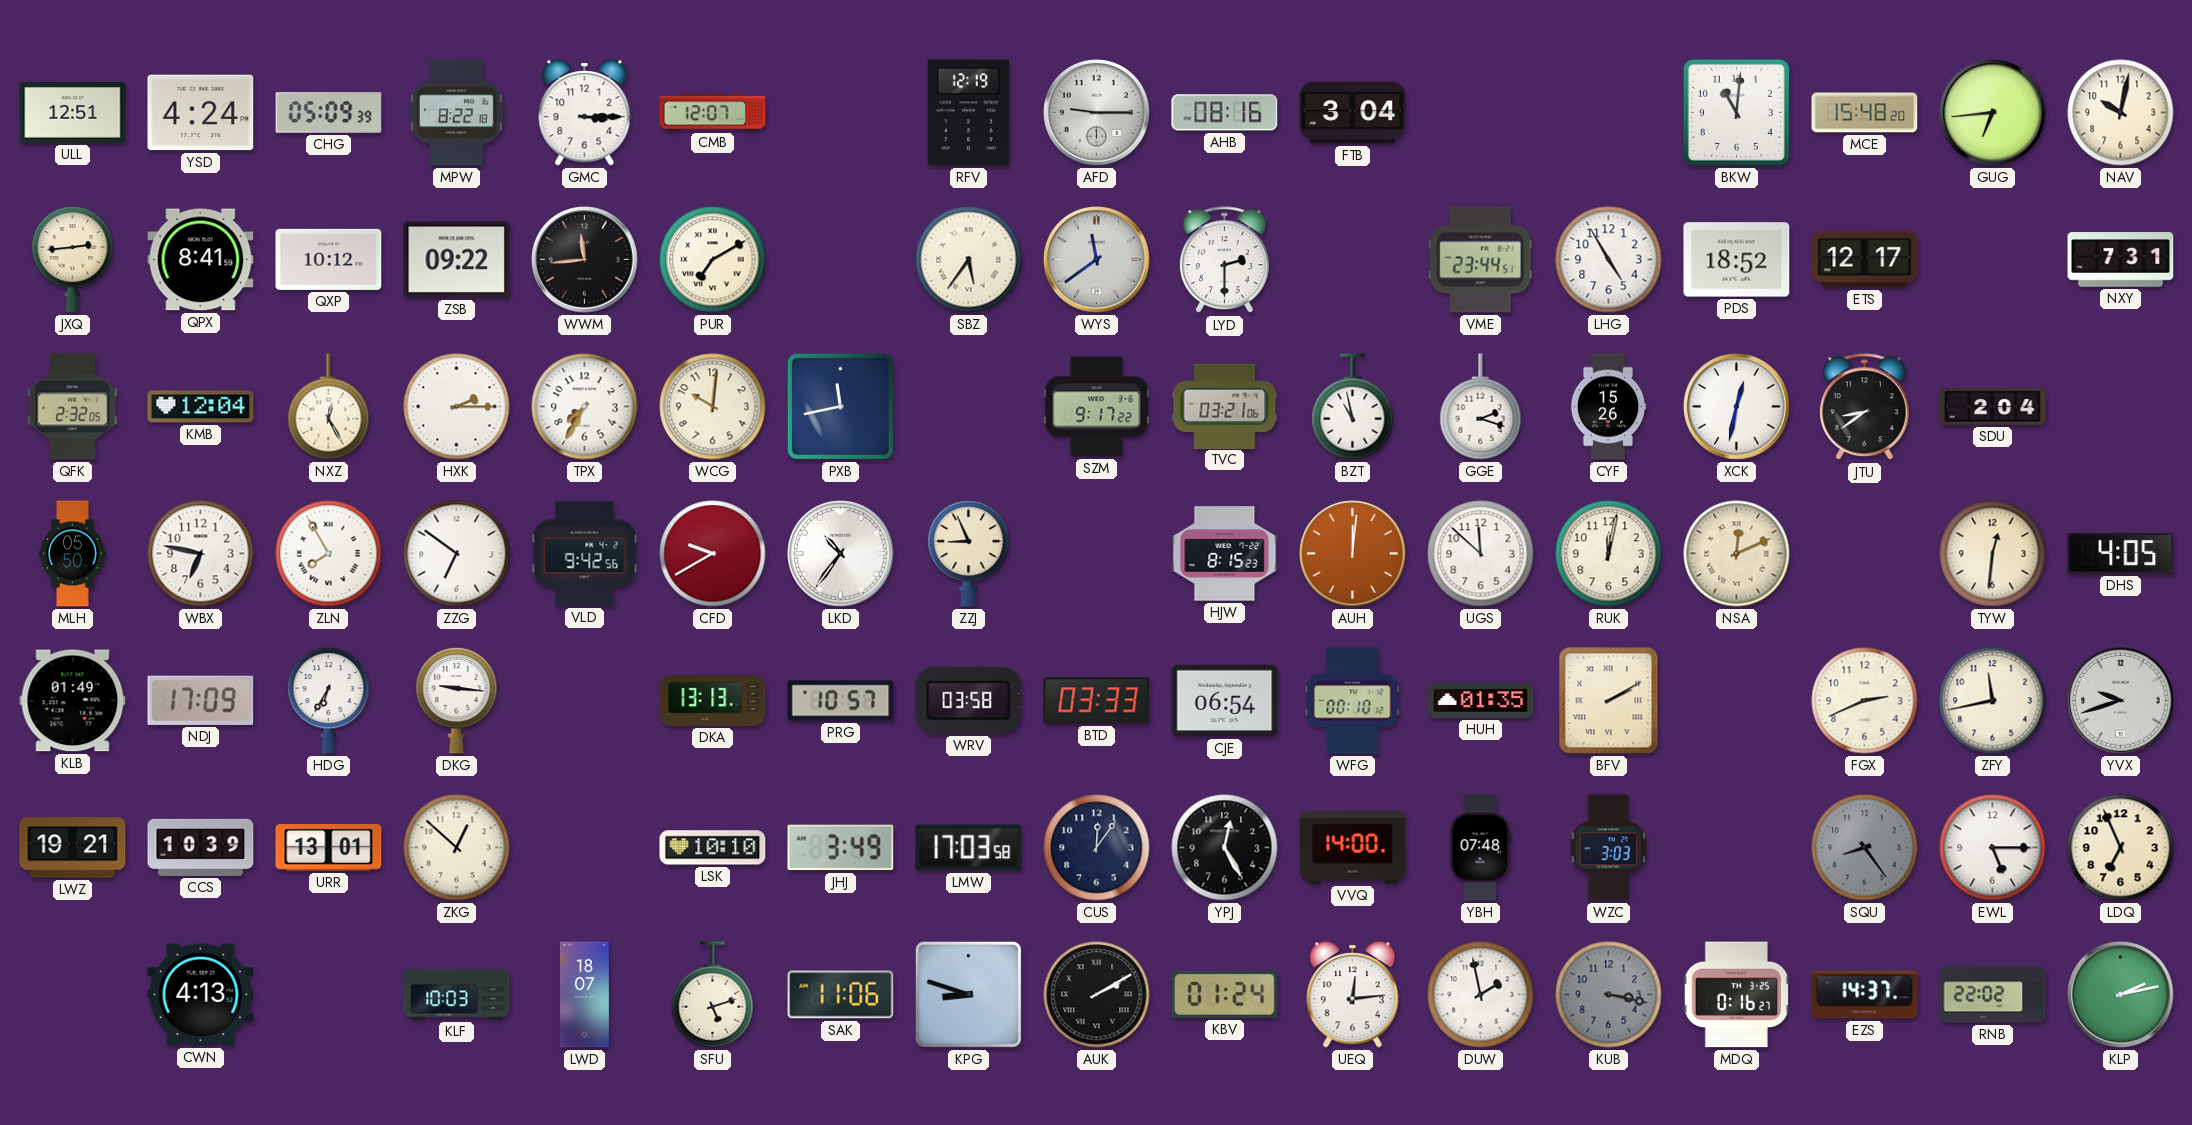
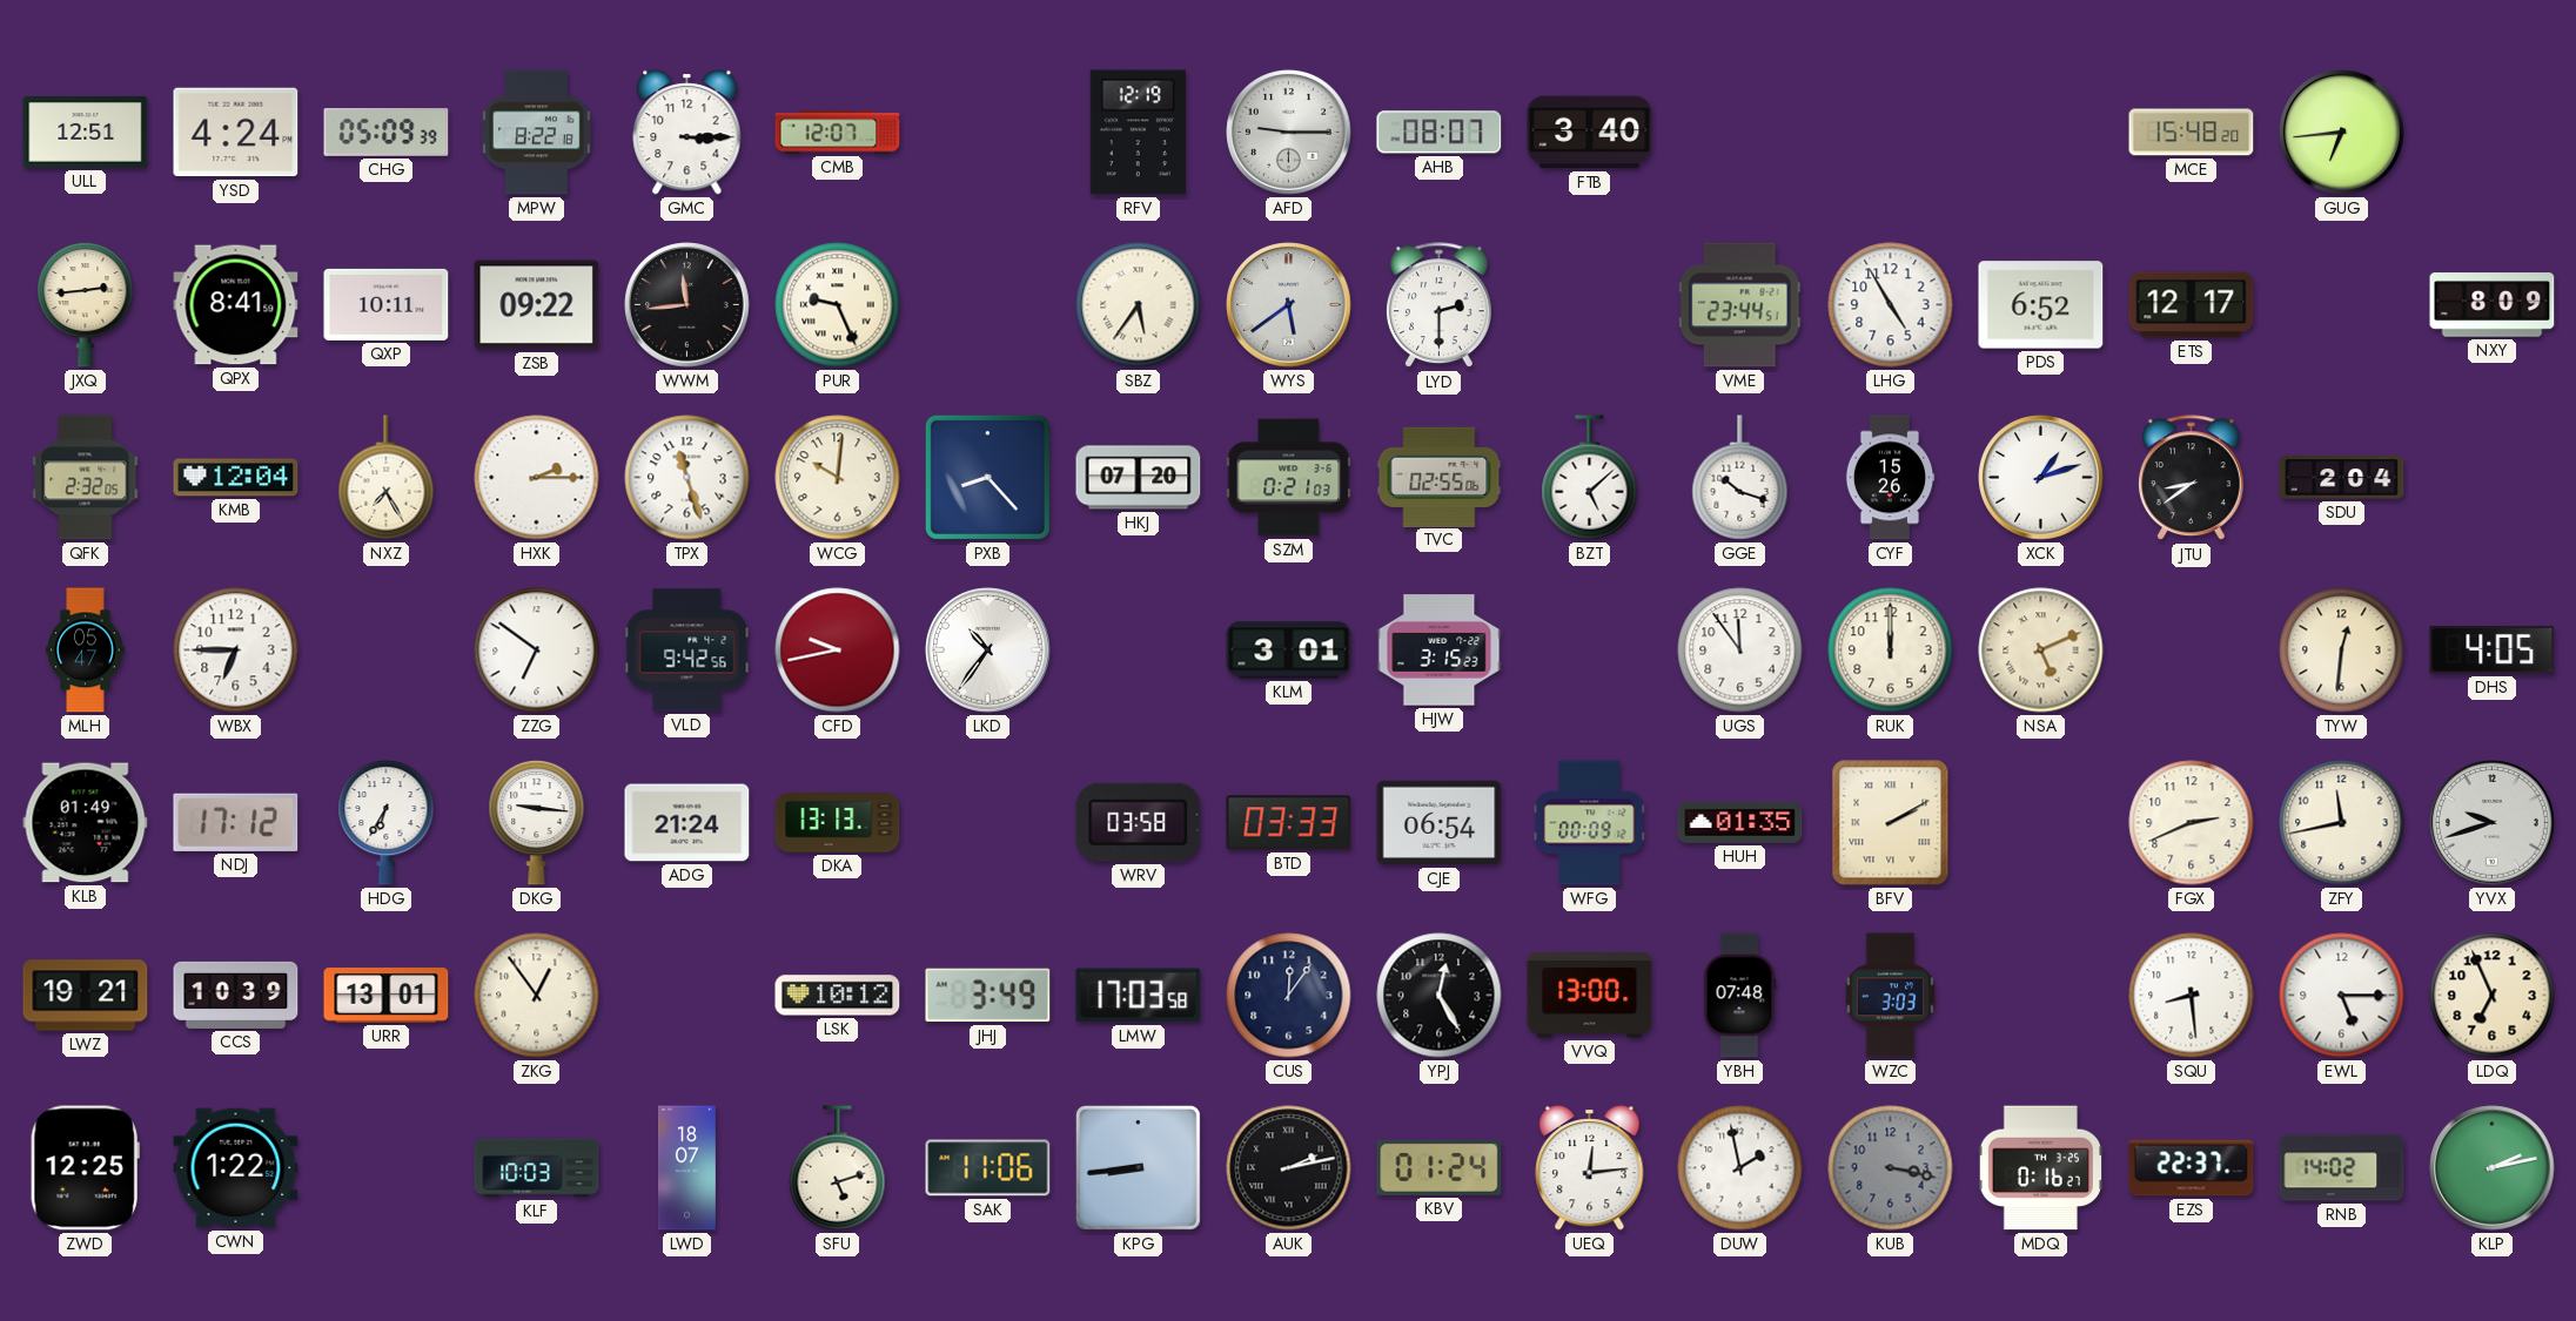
AHB: 08:16 -> 08:07
FTB: 3:04 -> 3:40
BKW: 11:01 -> none
NAV: 10:02 -> none
QXP: 10:12 -> 10:11
PUR: 7:10 -> 9:26
WYS: 11:39 -> 5:39
PDS: 18:52 -> 6:52
NXY: 7:31 -> 8:09
NXZ: 12:25 -> 7:25
TPX: 7:35 -> 11:27
PXB: 11:43 -> 8:23
HKJ: none -> 07:20
SZM: 9:17 -> 0:21
TVC: 03:21 -> 02:55
BZT: 10:58 -> 5:08
GGE: 2:18 -> 10:18
XCK: 12:32 -> 1:12
MLH: 05:50 -> 05:47
WBX: 6:47 -> 6:45
ZLN: 7:55 -> none
CFD: 9:40 -> 9:43
ZZJ: 8:56 -> none
KLM: none -> 3:01
HJW: 8:15 -> 3:15
AUH: 12:01 -> none
UGS: 11:52 -> 11:54
RUK: 12:02 -> 12:00
NSA: 12:11 -> 5:11
NDJ: 17:09 -> 17:12
ADG: none -> 21:24
PRG: 10:57 -> none
WFG: 00:10 -> 00:09
ZKG: 12:52 -> 12:54
LSK: 10:10 -> 10:12
VVQ: 14:00 -> 13:00
SQU: 8:24 -> 8:29
SQU dial: grey -> white
ZWD: none -> 12:25
CWN: 4:13 -> 1:22
KPG: 8:48 -> 8:44
AUK: 2:10 -> 2:13
EZS: 14:37 -> 22:37
RNB: 22:02 -> 14:02
